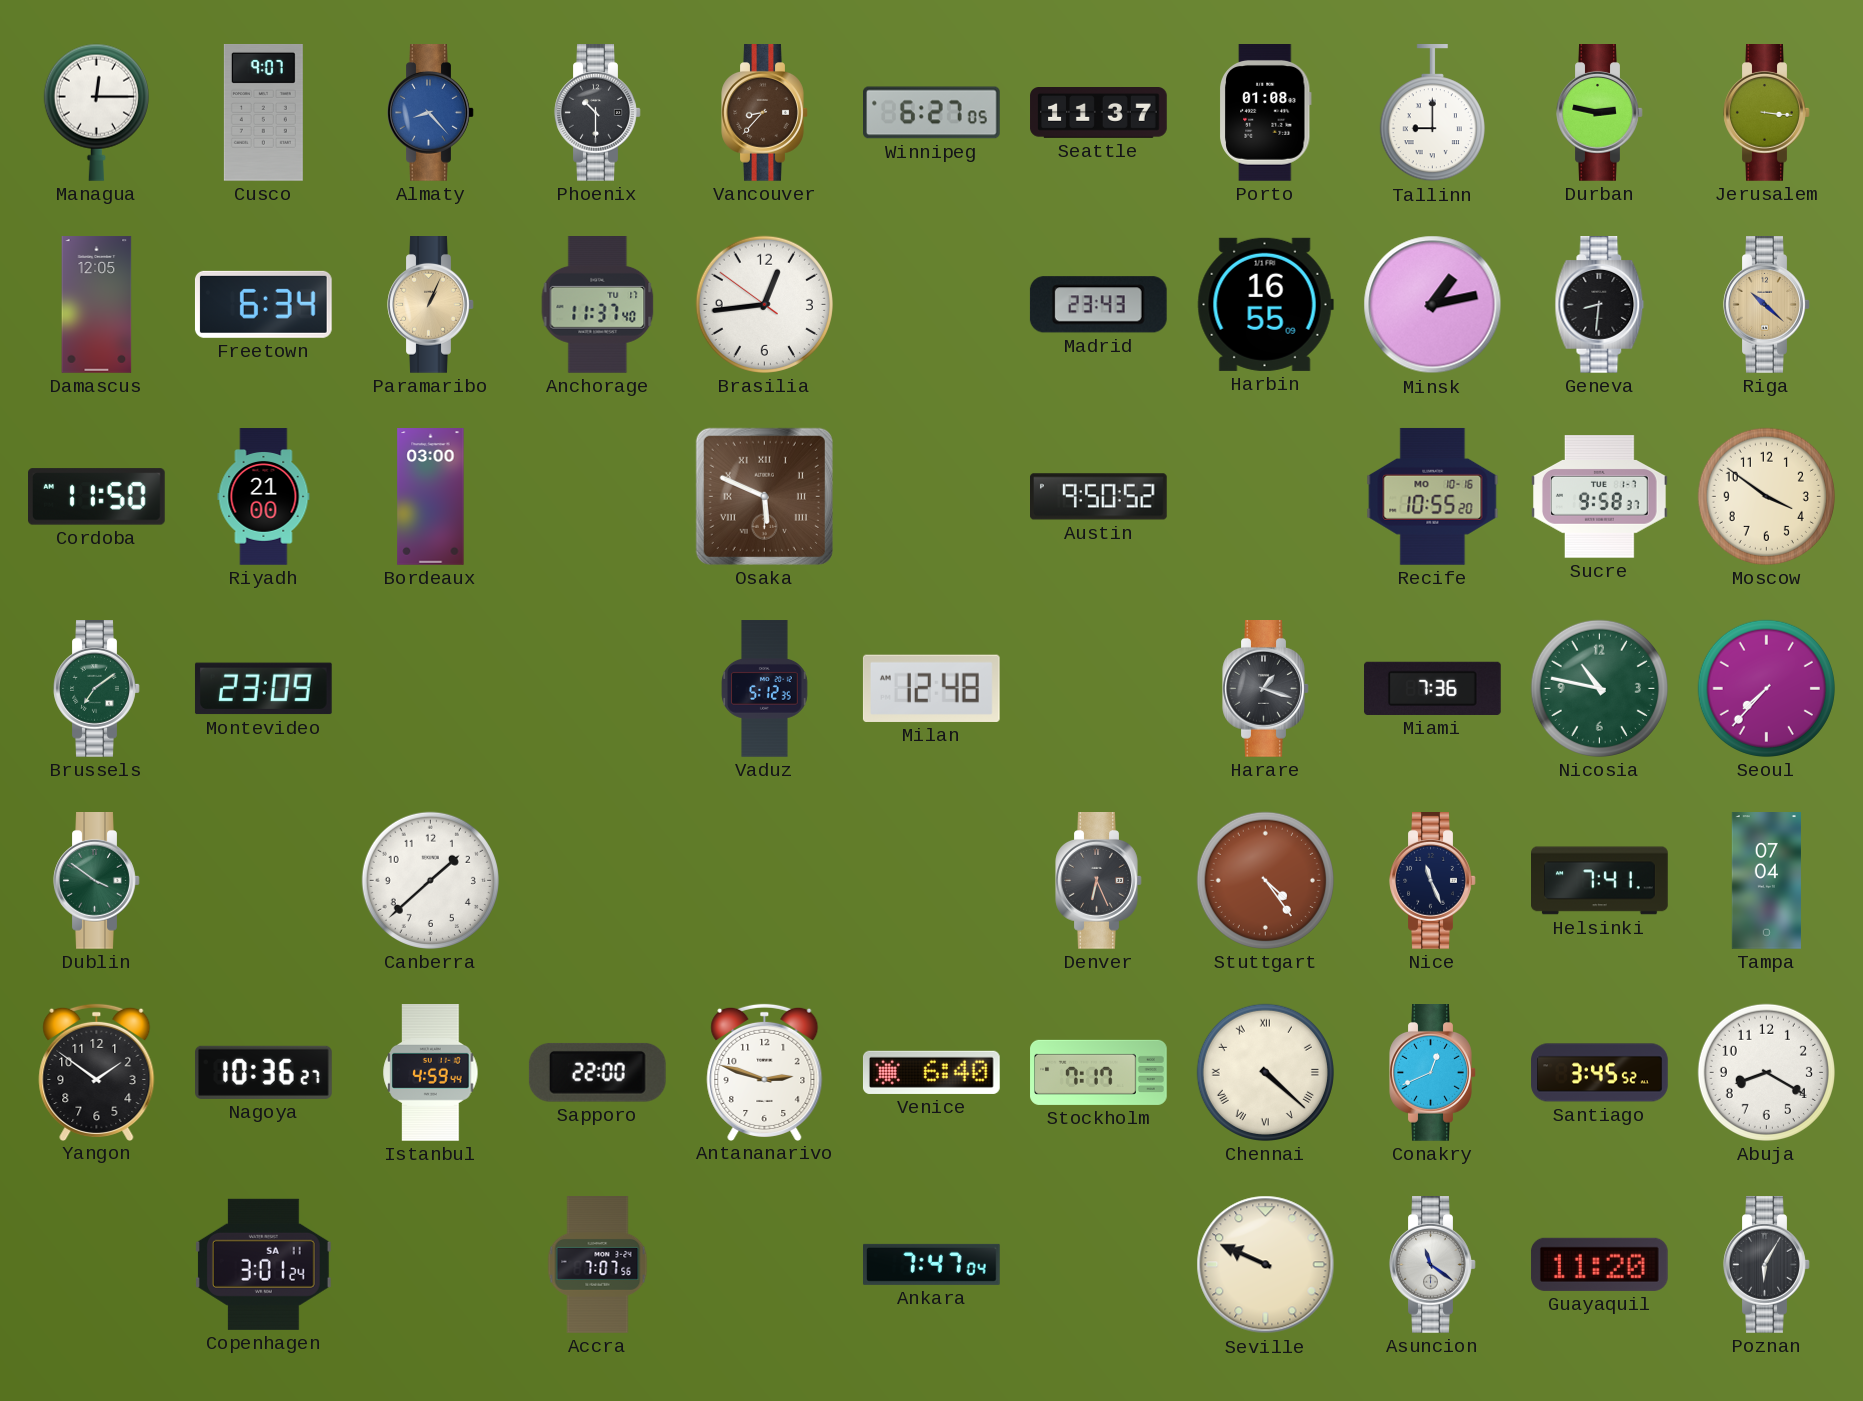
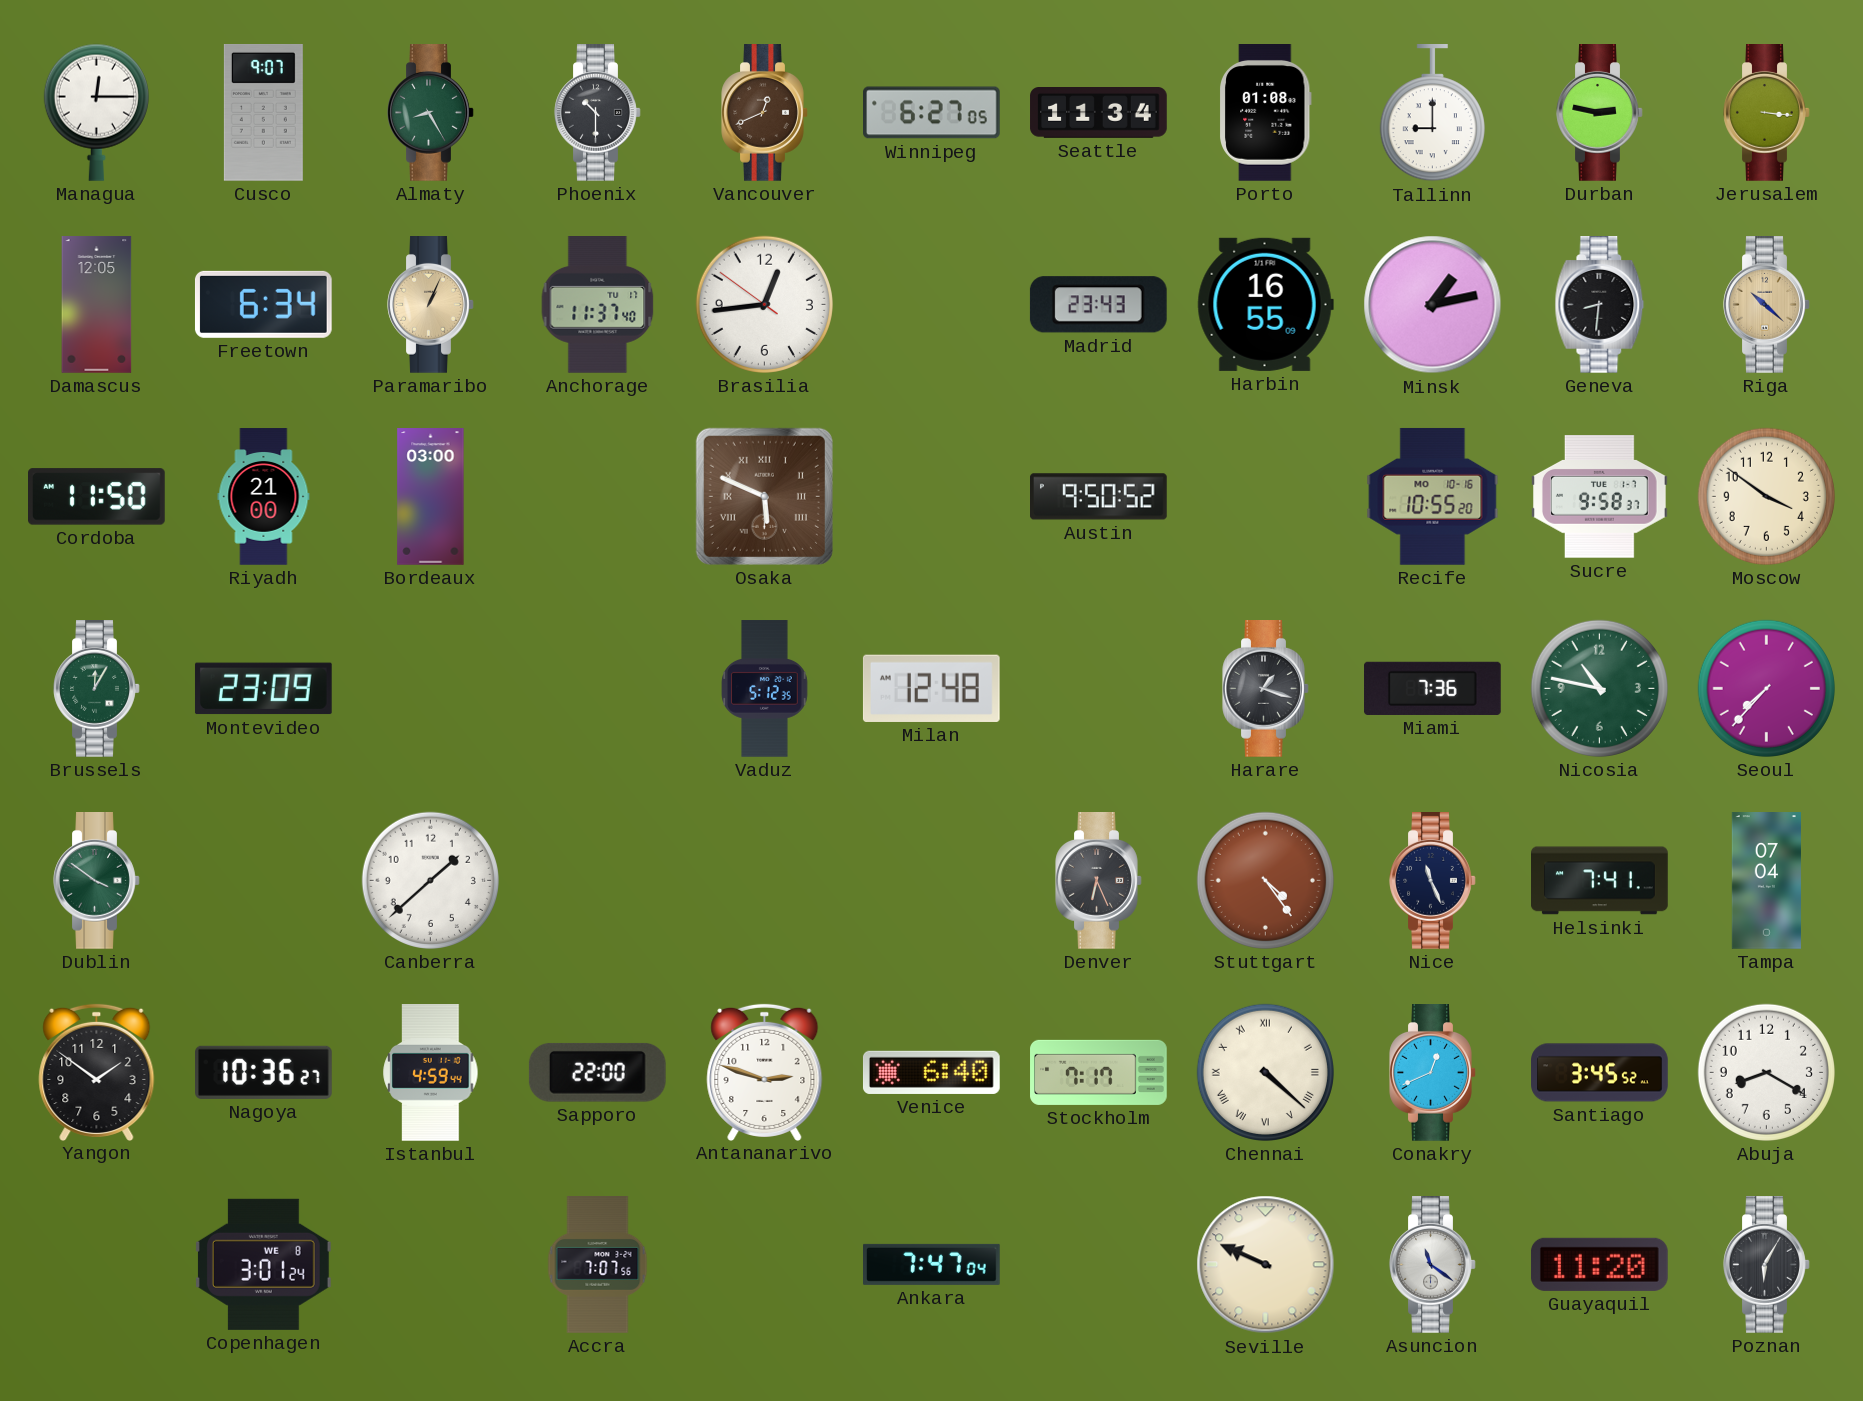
Almaty: 8:23 -> 8:25
Almaty dial: blue -> green
Vancouver: 8:37 -> 12:41
Seattle: 11:37 -> 11:34
Brussels: 7:09 -> 12:05
Copenhagen date: SA 11 -> WE 8
